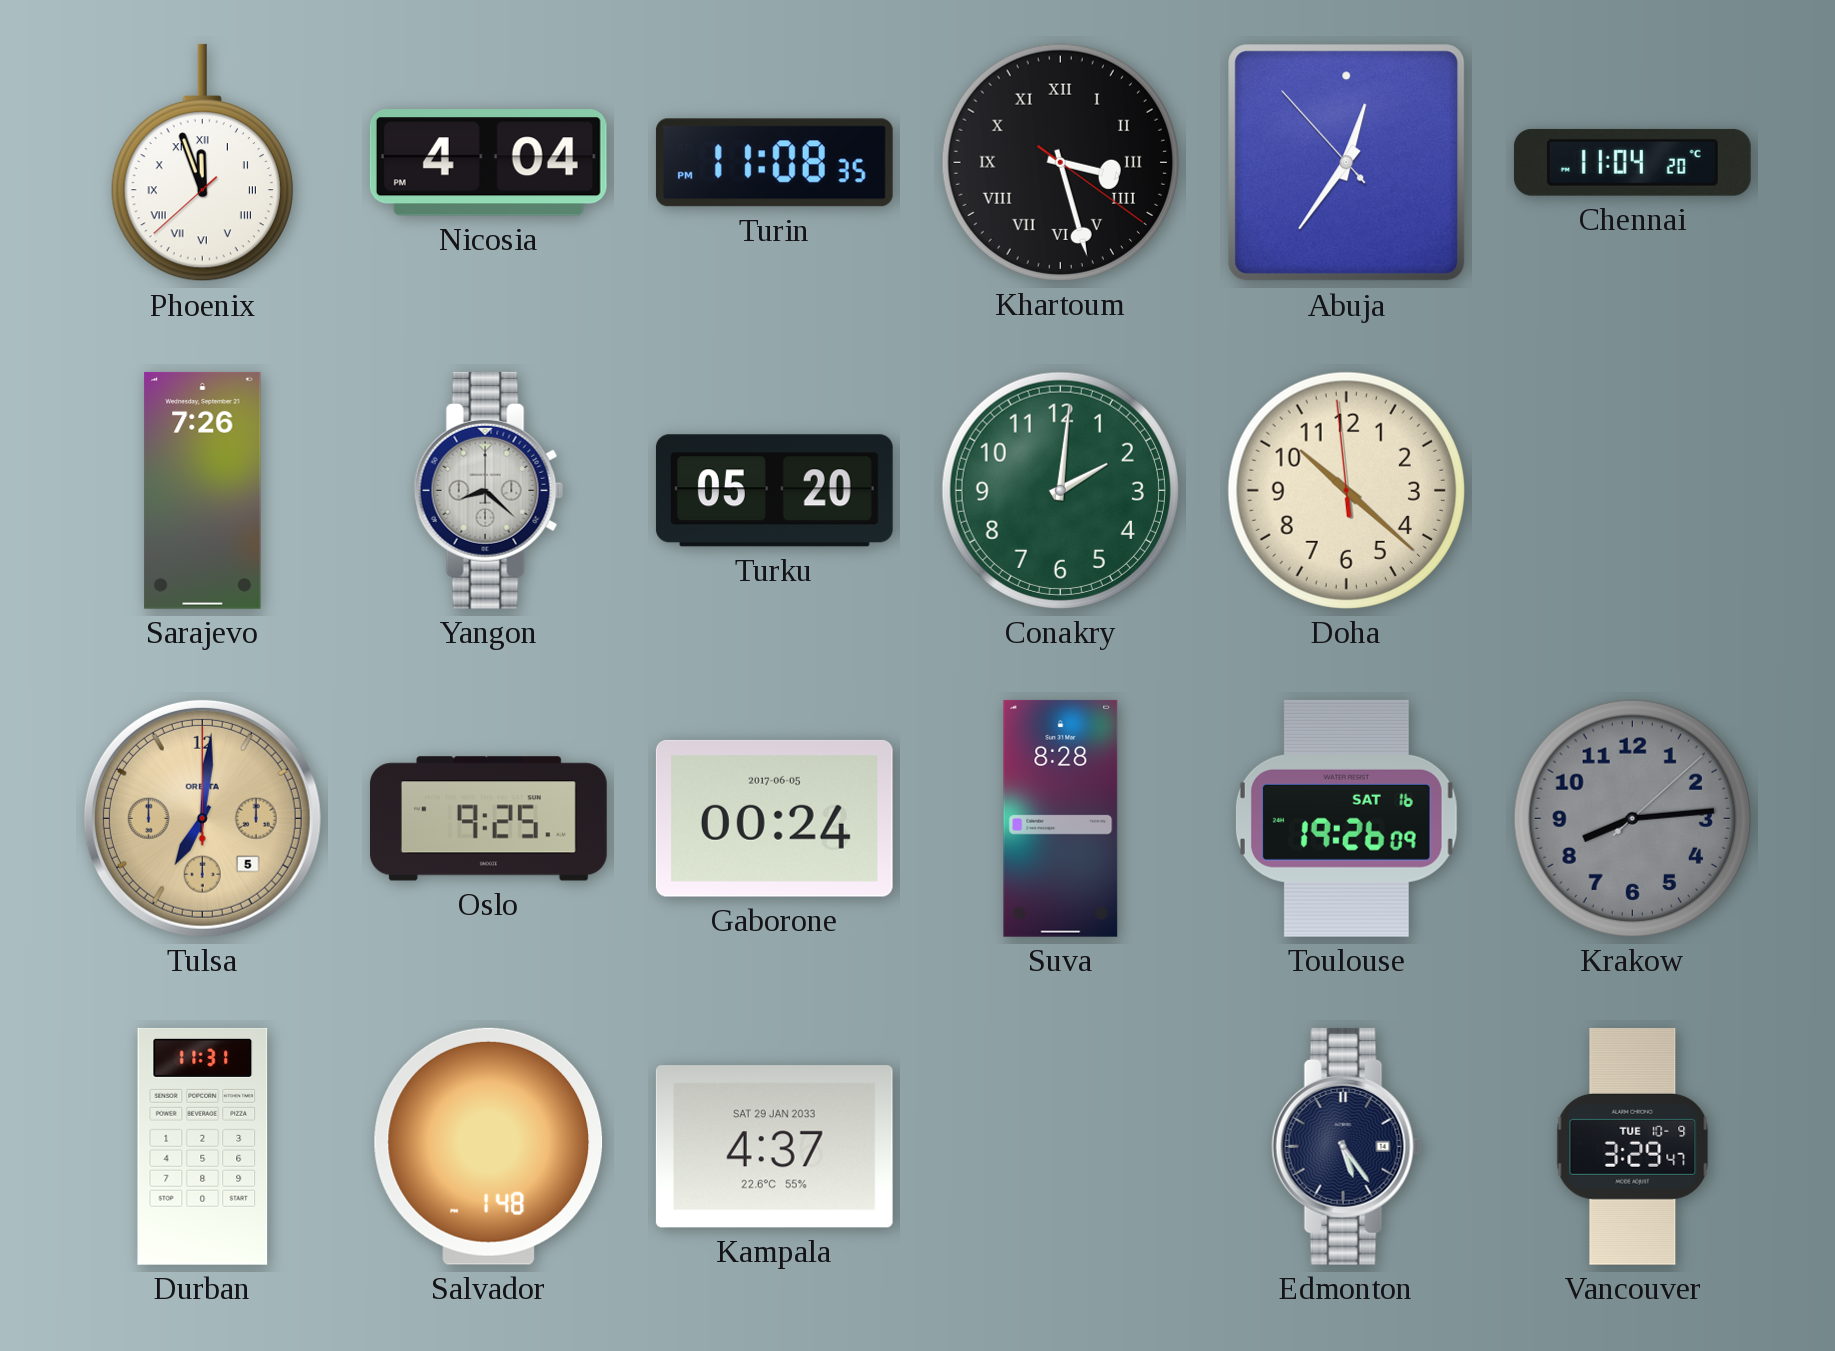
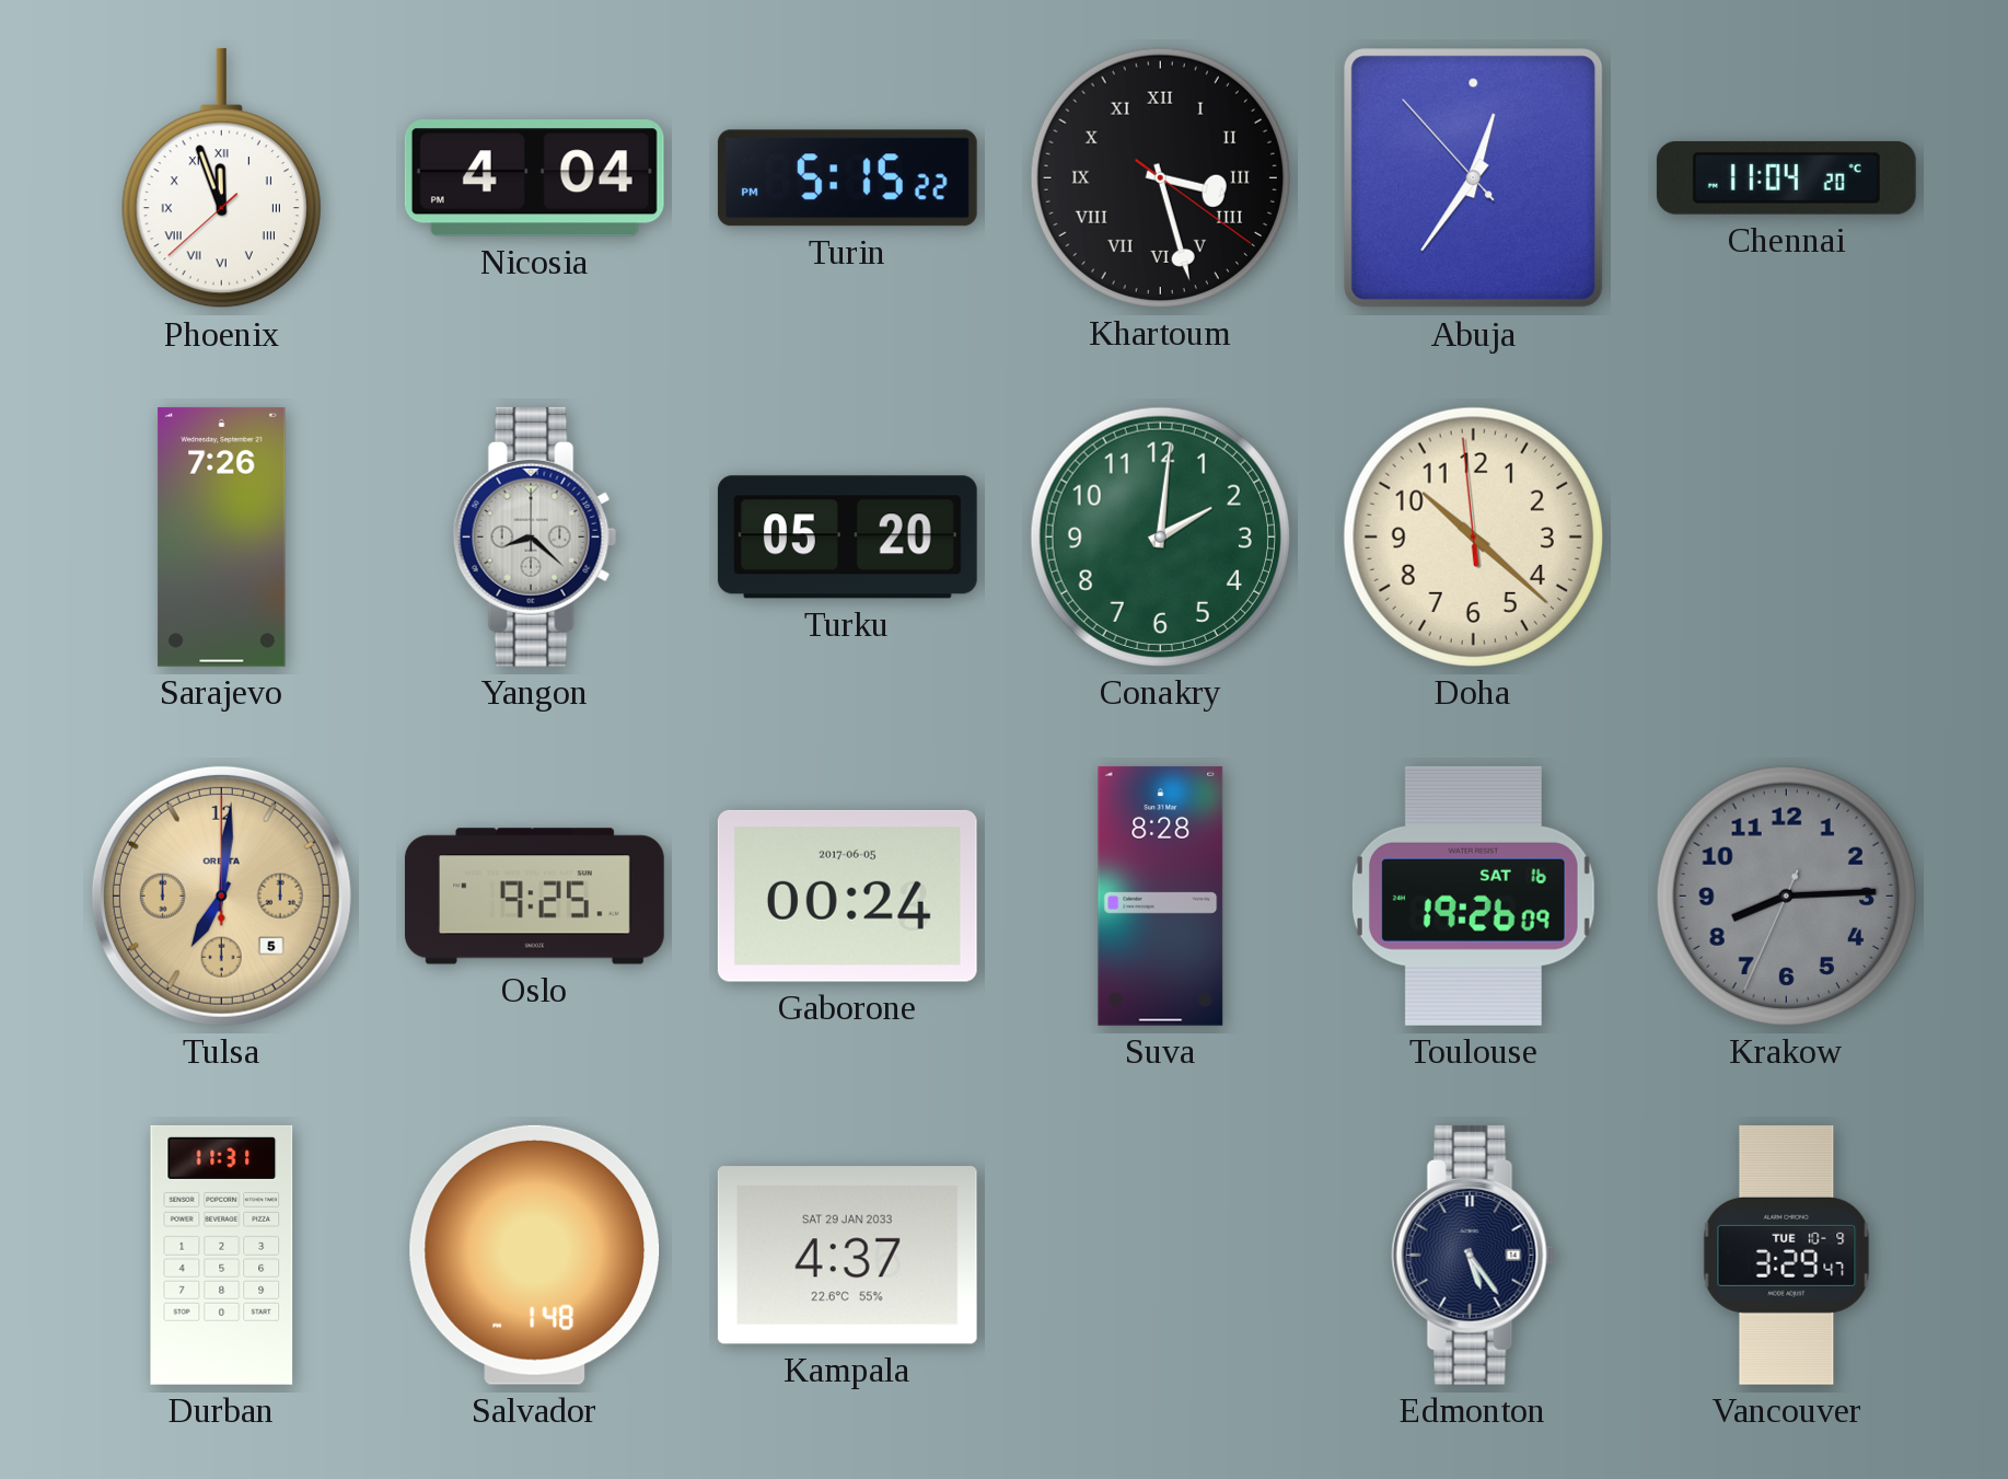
Turin: 11:08 -> 5:15
Krakow: 8:14:08 -> 8:14:34
